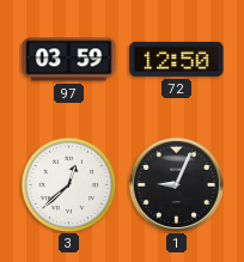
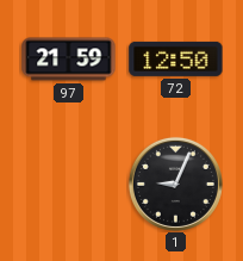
97: 03:59 -> 21:59
3: 12:38 -> none
